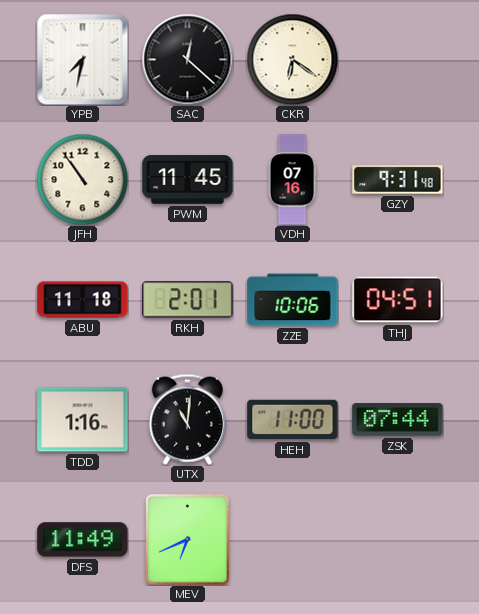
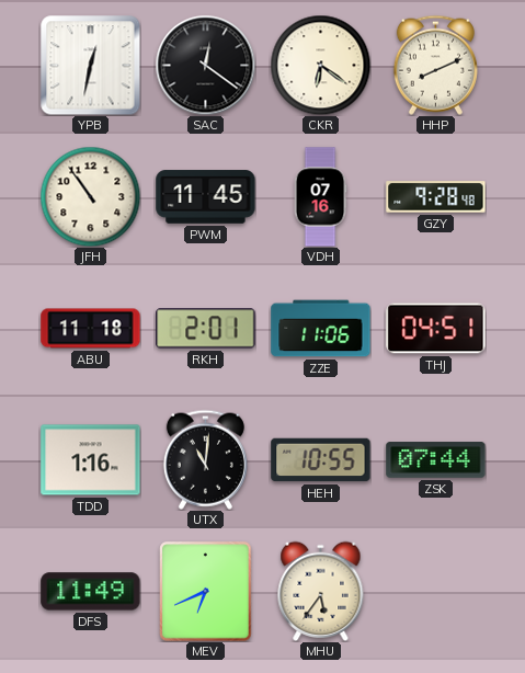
YPB: 7:32 -> 12:32
SAC: 12:22 -> 12:21
HHP: none -> 8:11
GZY: 9:31 -> 9:28
ZZE: 10:06 -> 11:06
HEH: 11:00 -> 10:55
MHU: none -> 5:36
